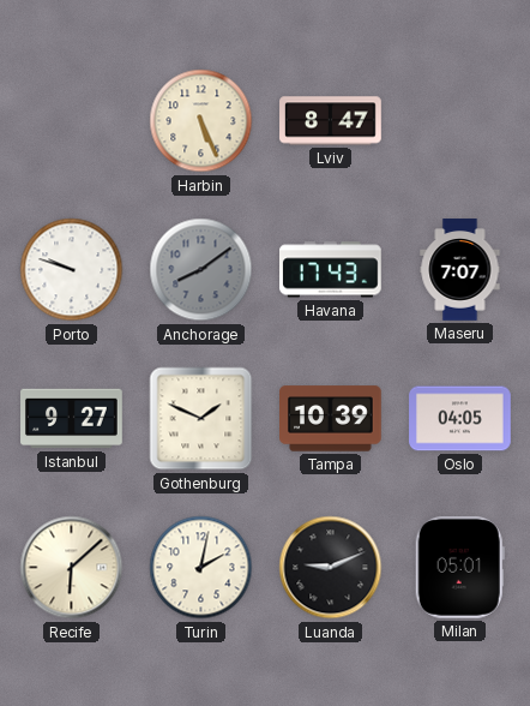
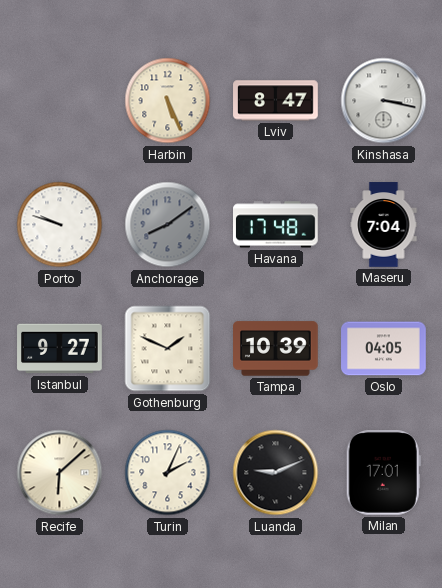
Kinshasa: none -> 3:17
Havana: 17:43 -> 17:48
Maseru: 7:07 -> 7:04
Turin: 2:02 -> 2:04
Milan: 05:01 -> 17:01
